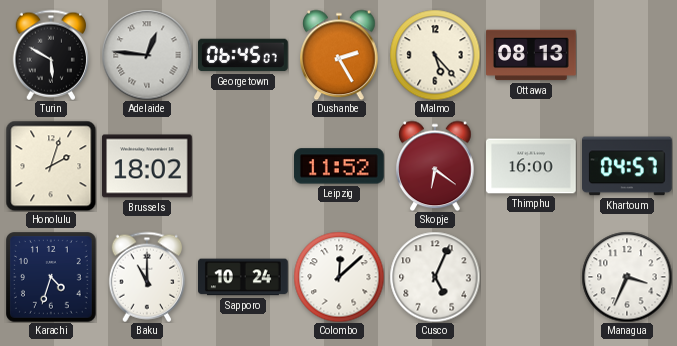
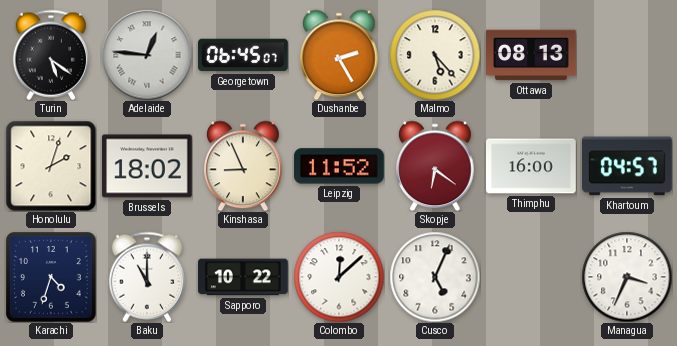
Turin: 5:50 -> 5:21
Kinshasa: none -> 8:56
Sapporo: 10:24 -> 10:22
